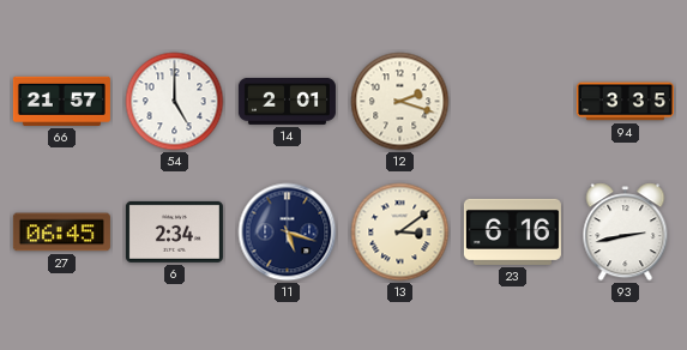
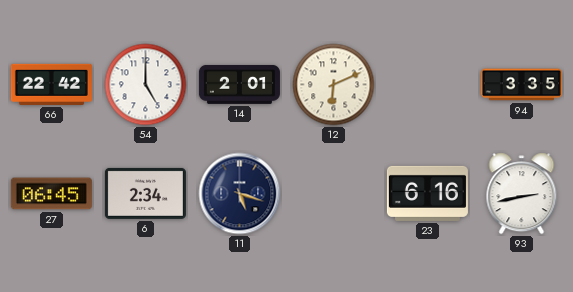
66: 21:57 -> 22:42
12: 2:18 -> 6:11
13: 3:09 -> none
